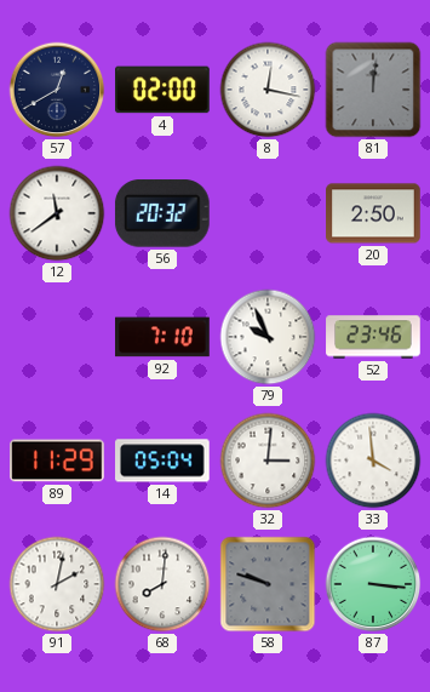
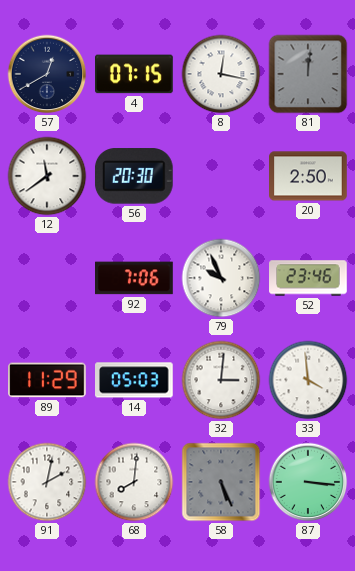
4: 02:00 -> 07:15
56: 20:32 -> 20:30
92: 7:10 -> 7:06
14: 05:04 -> 05:03
58: 9:48 -> 5:26
